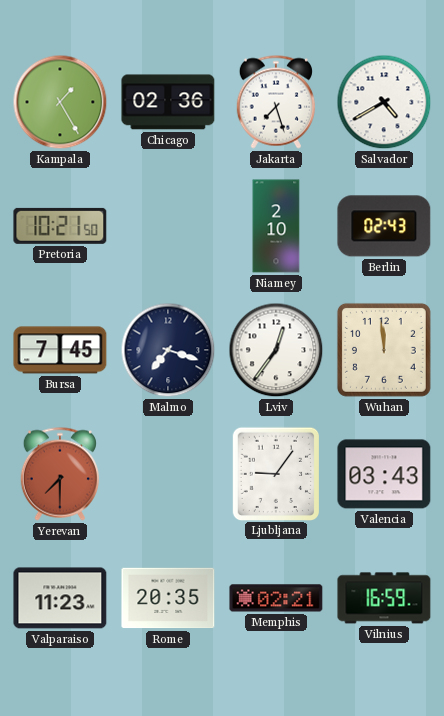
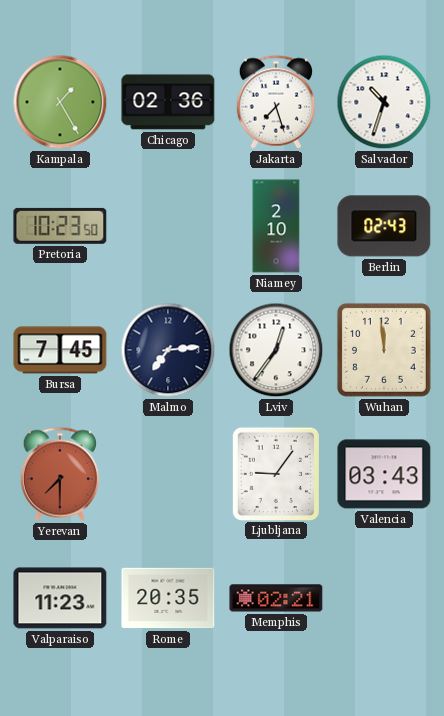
Salvador: 4:40 -> 10:33
Pretoria: 10:21 -> 10:23
Malmo: 7:18 -> 7:14
Vilnius: 16:59 -> none
